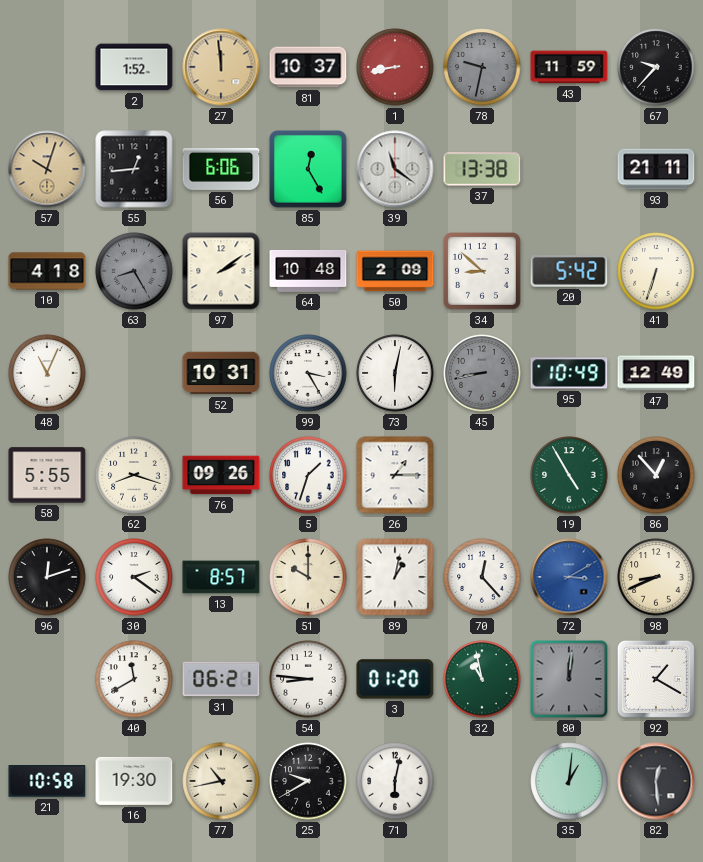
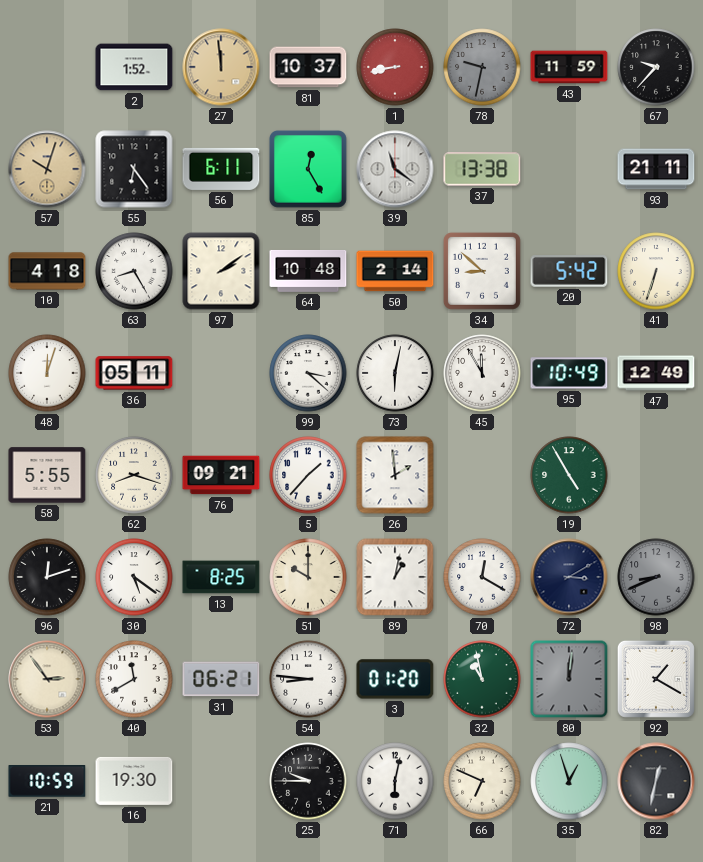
55: 12:44 -> 6:24
56: 6:06 -> 6:11
63 dial: grey -> white
50: 2:09 -> 2:14
48: 11:04 -> 12:03
36: none -> 05:11
52: 10:31 -> none
99: 3:25 -> 3:22
45: 8:43 -> 11:55
45 dial: grey -> white
76: 09:26 -> 09:21
5: 1:33 -> 1:37
26: 1:15 -> 1:59
86: 12:53 -> none
30: 2:21 -> 5:21
13: 8:57 -> 8:25
70: 12:23 -> 12:20
72 dial: blue -> navy
98 dial: cream -> grey
53: none -> 2:54
21: 10:58 -> 10:59
77: 10:43 -> none
25: 9:40 -> 9:45
66: none -> 6:49
35: 1:01 -> 12:57
82: 12:29 -> 12:32
